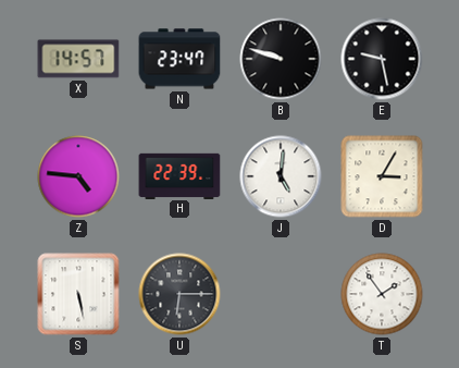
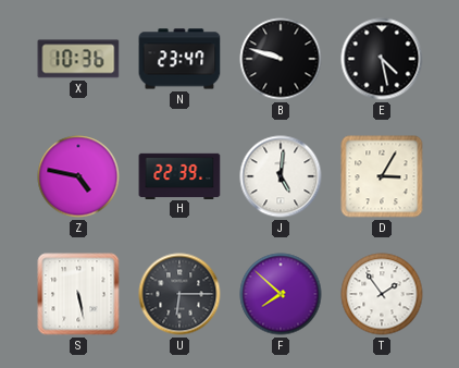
X: 14:57 -> 10:36
E: 9:28 -> 4:28
Z: 4:46 -> 4:47
F: none -> 7:52
